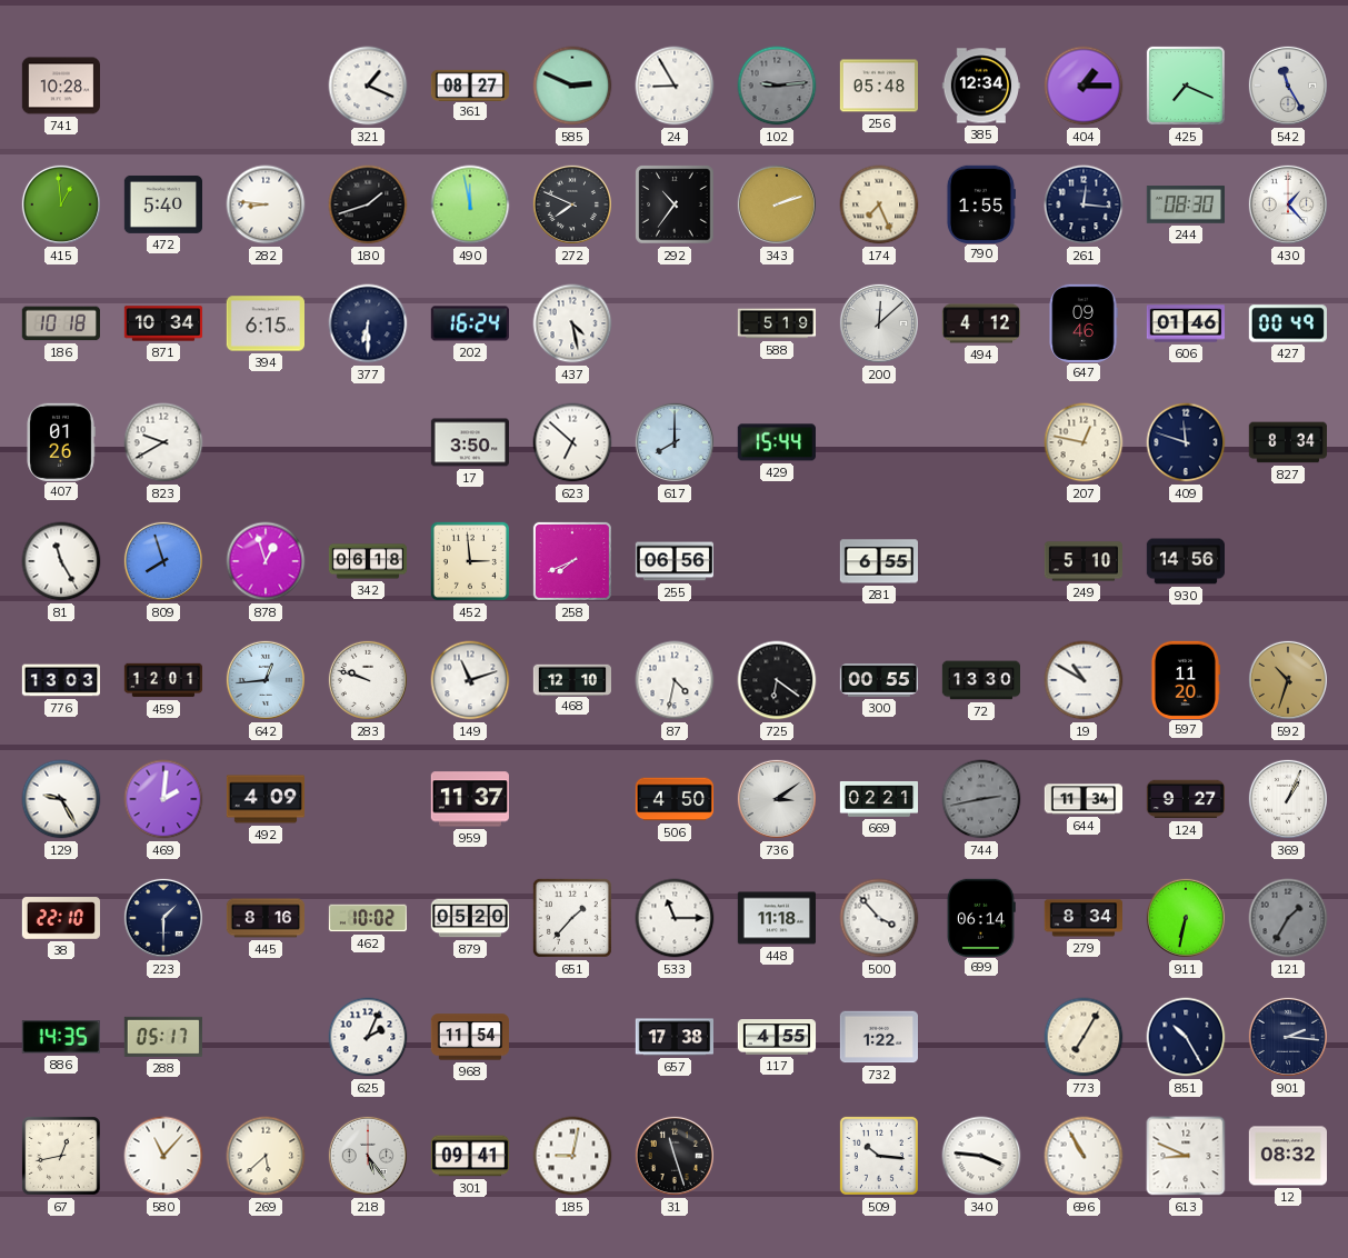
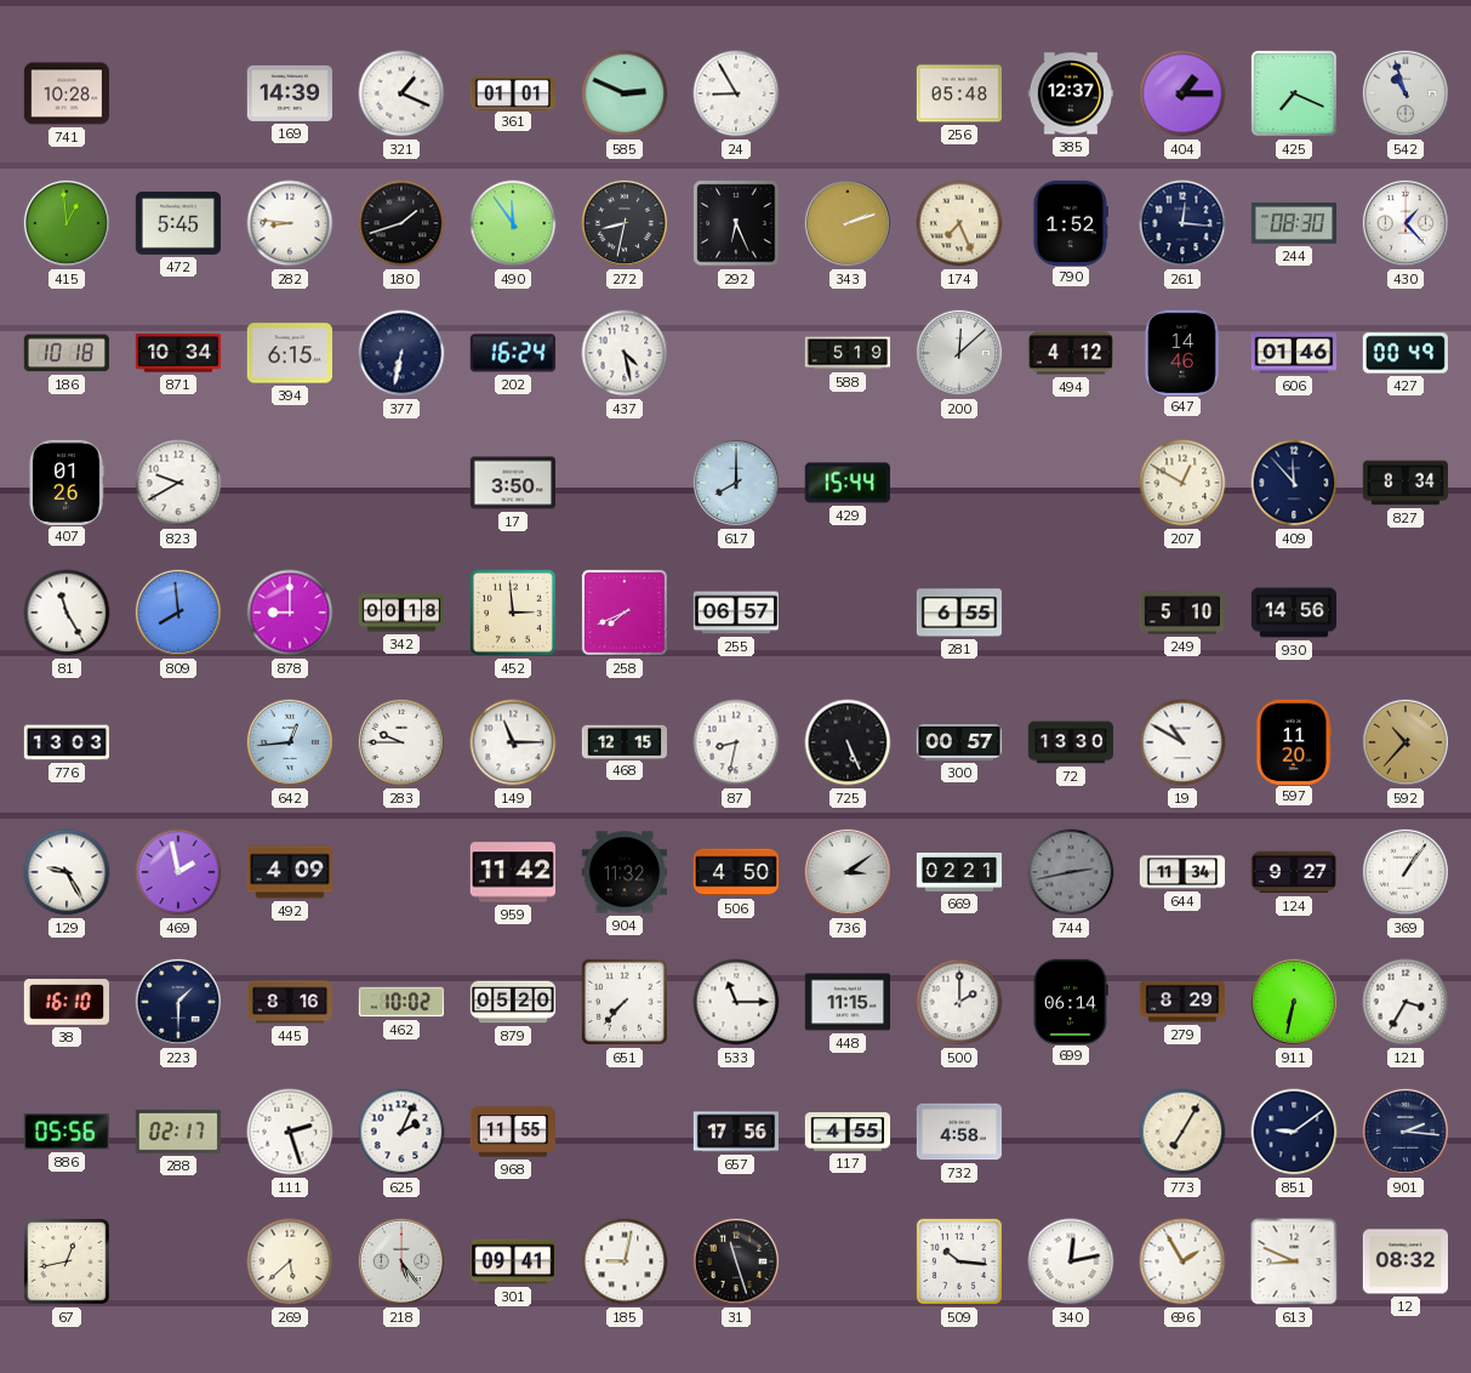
169: none -> 14:39
361: 08:27 -> 01:01
102: 9:14 -> none
385: 12:34 -> 12:37
542: 11:25 -> 10:57
472: 5:40 -> 5:45
490: 11:58 -> 11:54
272: 7:49 -> 8:32
292: 10:36 -> 6:26
790: 1:55 -> 1:52
377: 6:30 -> 6:32
647: 09:46 -> 14:46
623: 6:52 -> none
207: 12:47 -> 12:50
409: 11:48 -> 11:53
809: 7:57 -> 7:59
878: 12:57 -> 9:00
342: 06:18 -> 00:18
255: 06:56 -> 06:57
459: 12:01 -> none
283: 9:48 -> 9:45
149: 11:12 -> 11:15
468: 12:10 -> 12:15
87: 4:32 -> 8:32
725: 6:21 -> 5:26
300: 00:55 -> 00:57
592: 10:33 -> 10:37
469: 2:01 -> 1:58
959: 11:37 -> 11:42
904: none -> 11:32
369: 1:04 -> 1:06
38: 22:10 -> 16:10
651: 1:37 -> 7:37
448: 11:18 -> 11:15
500: 3:53 -> 2:00
279: 8:34 -> 8:29
121: 1:35 -> 3:35
121 dial: grey -> white
886: 14:35 -> 05:56
288: 05:17 -> 02:17
111: none -> 2:27
968: 11:54 -> 11:55
657: 17:38 -> 17:56
732: 1:22 -> 4:58
851: 10:25 -> 9:09
580: 11:07 -> none
340: 3:46 -> 12:13
696: 10:55 -> 1:55
